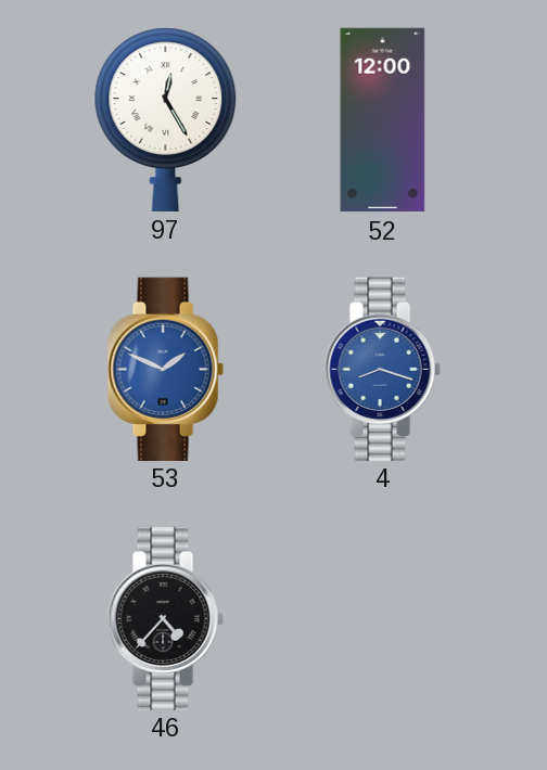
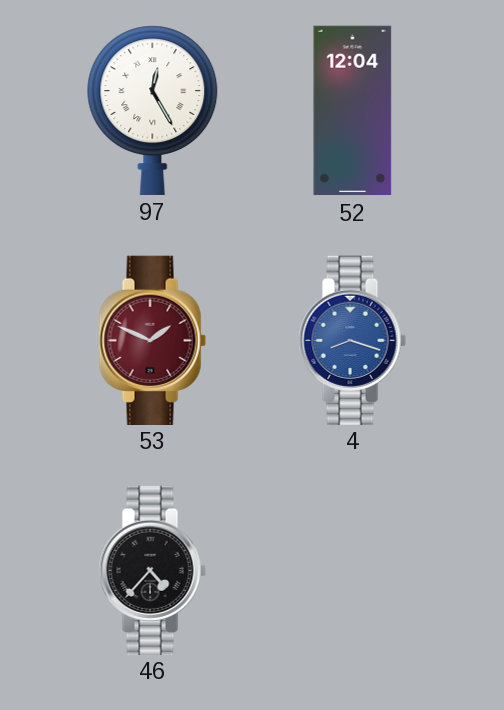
52: 12:00 -> 12:04
53 dial: blue -> burgundy
